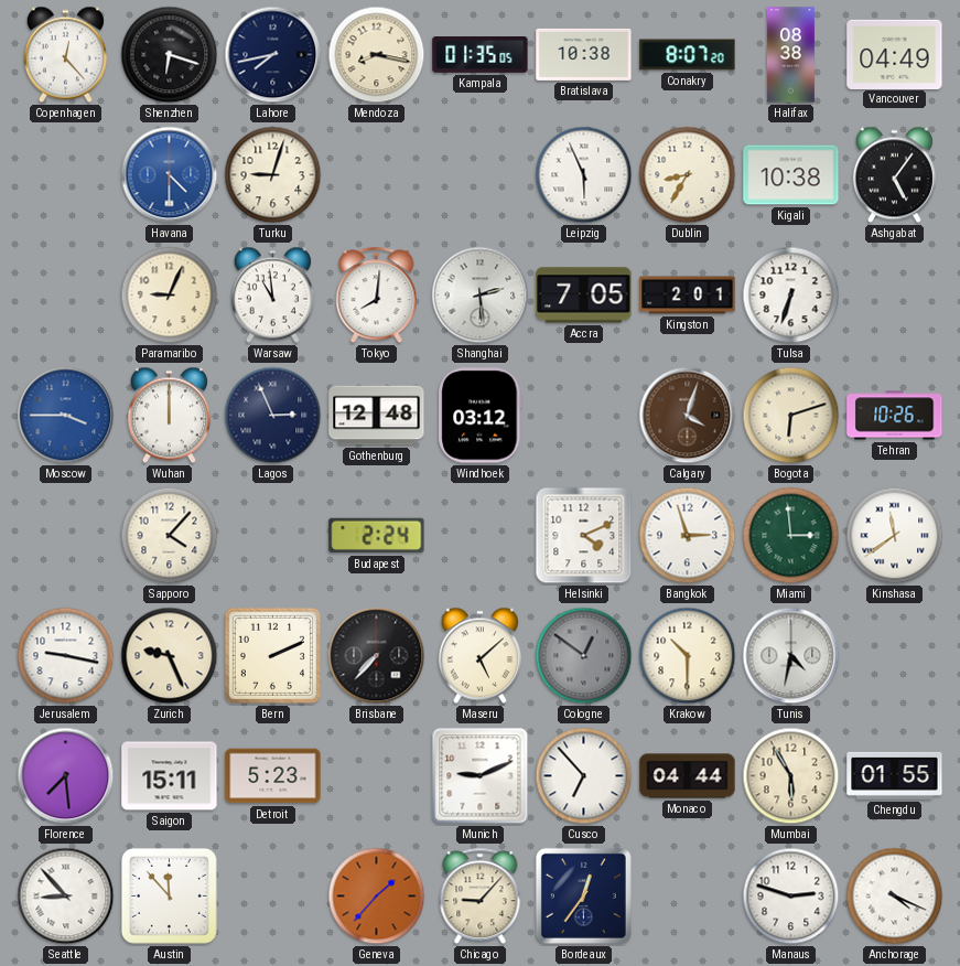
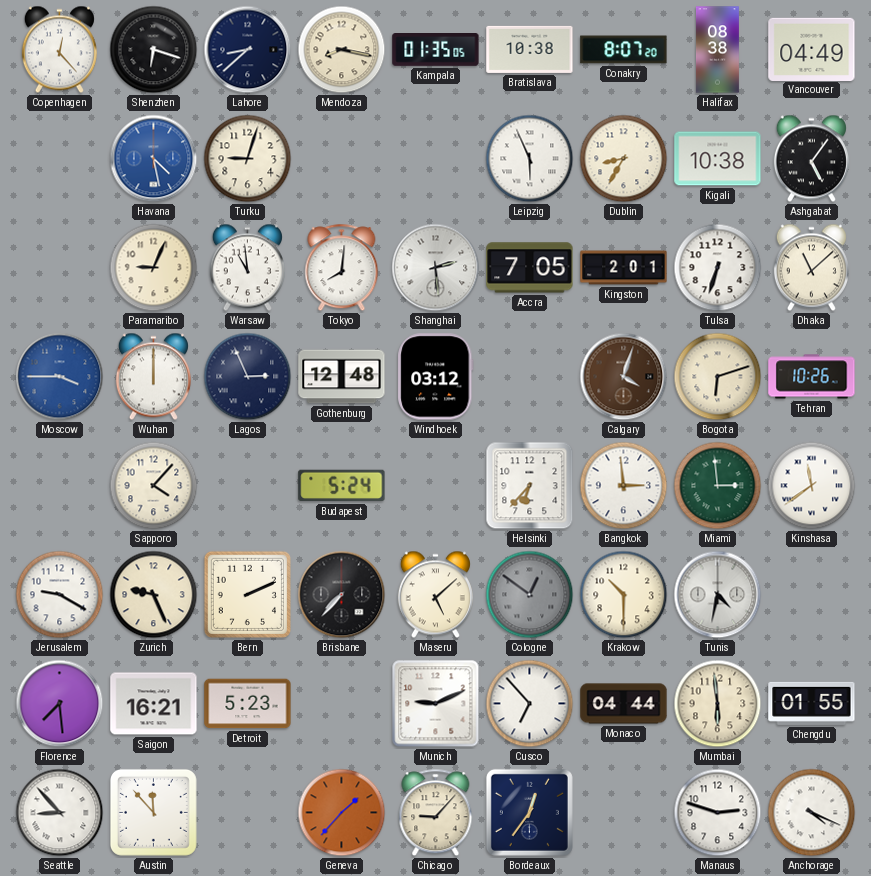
Lahore: 7:43 -> 8:38
Havana: 4:30 -> 4:28
Dhaka: none -> 11:08
Budapest: 2:24 -> 5:24
Helsinki: 4:11 -> 6:37
Bangkok: 2:57 -> 2:59
Jerusalem: 9:17 -> 9:20
Saigon: 15:11 -> 16:21
Mumbai: 5:55 -> 5:59
